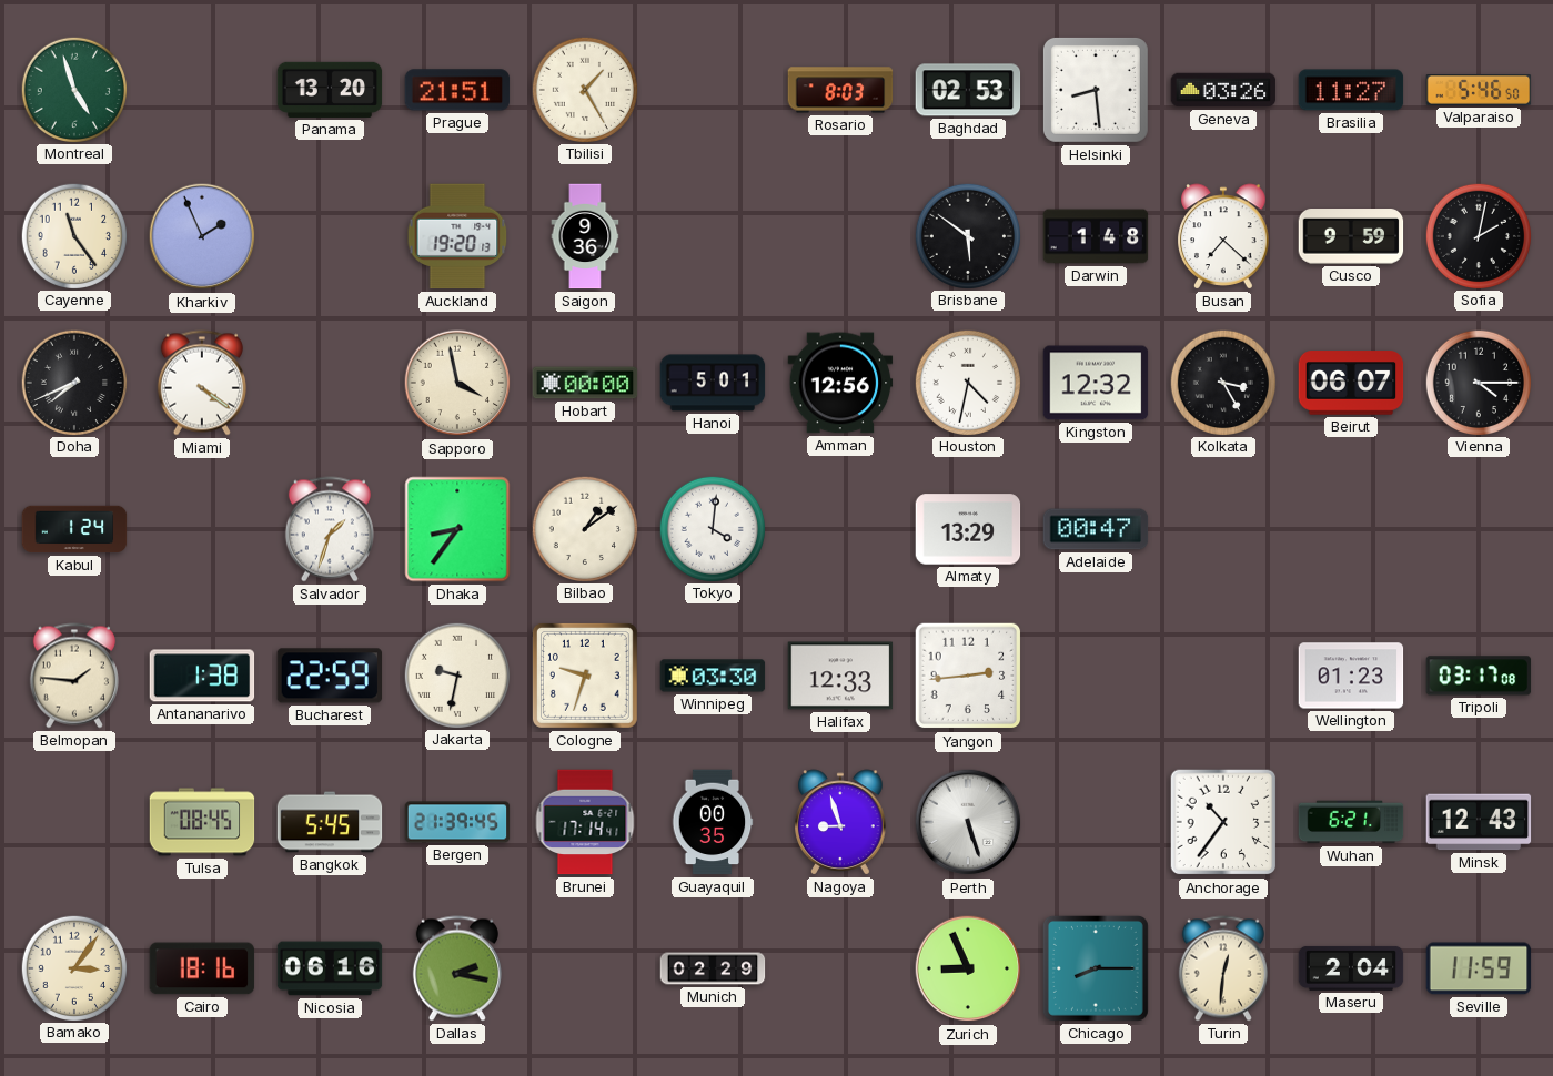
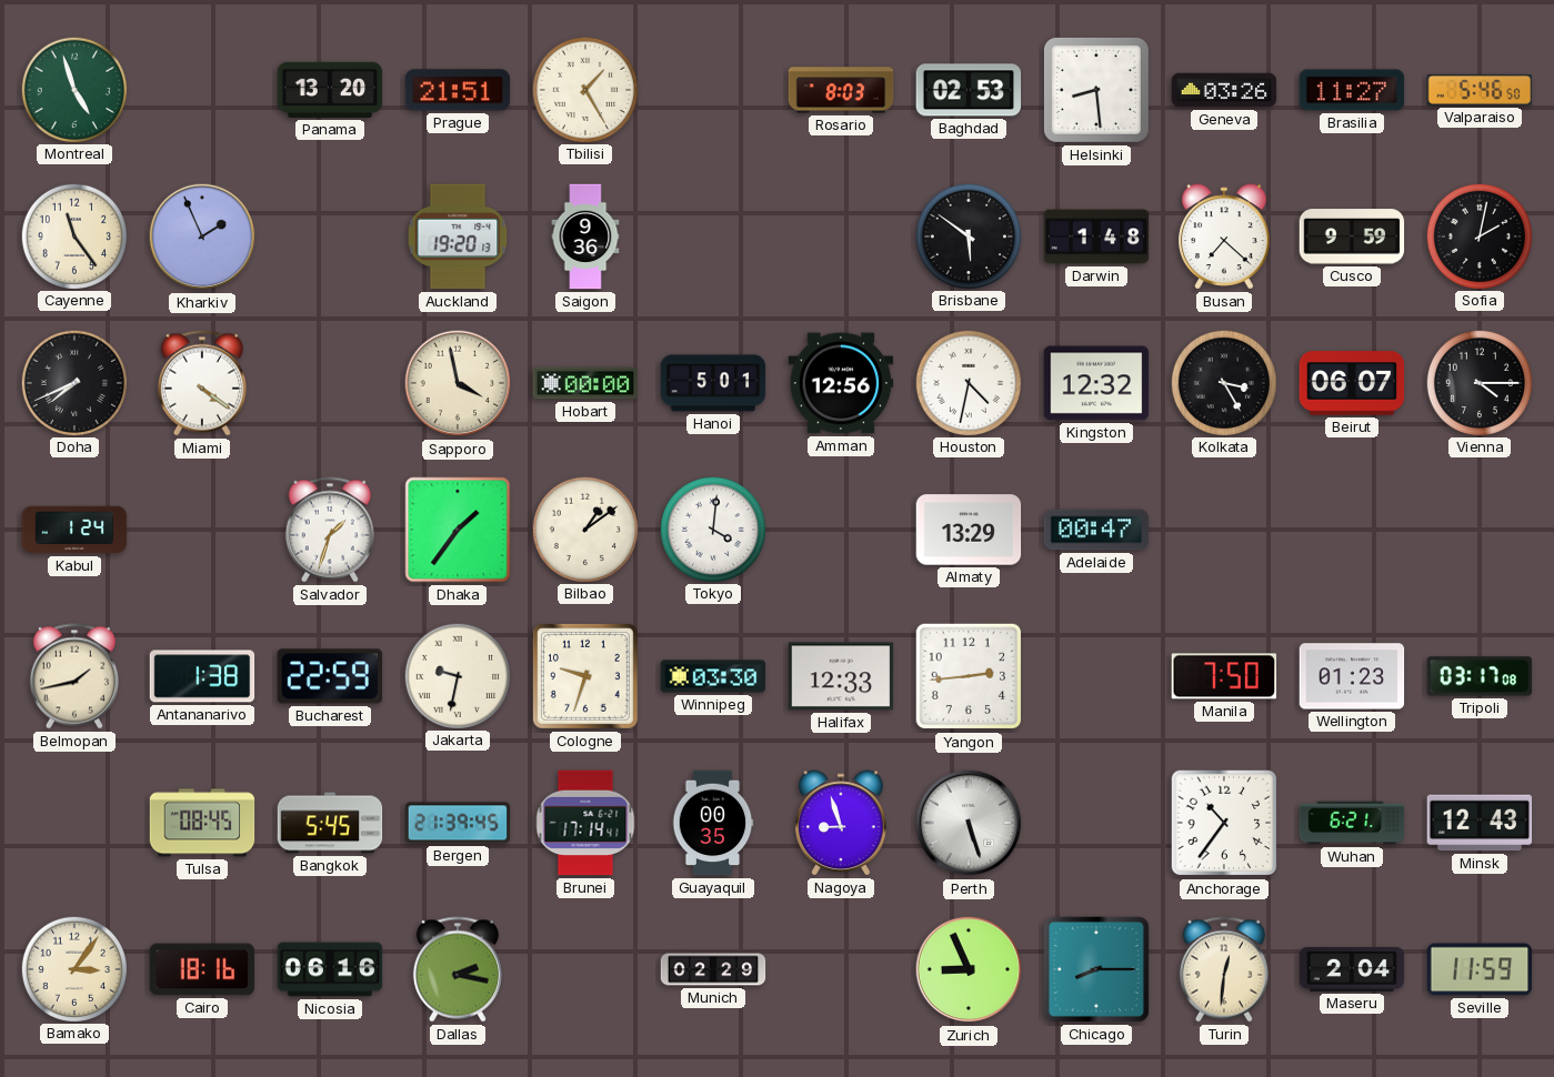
Dhaka: 8:36 -> 1:36
Belmopan: 1:46 -> 1:43
Manila: none -> 7:50
